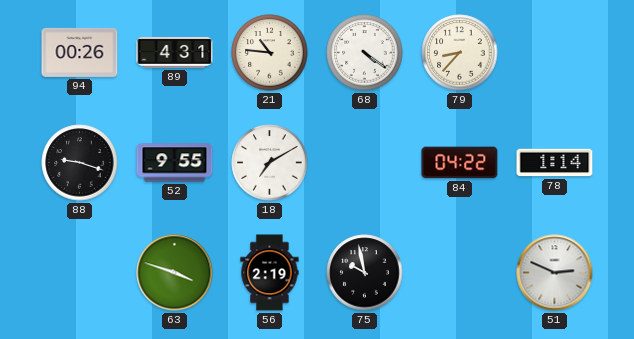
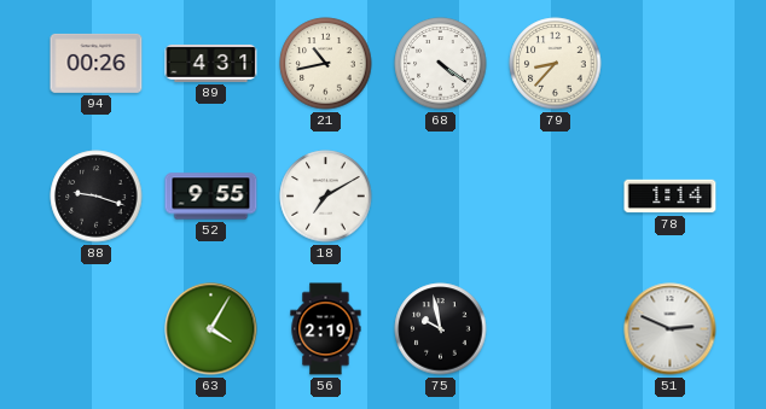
21: 10:46 -> 10:43
84: 04:22 -> none
63: 3:48 -> 4:05
